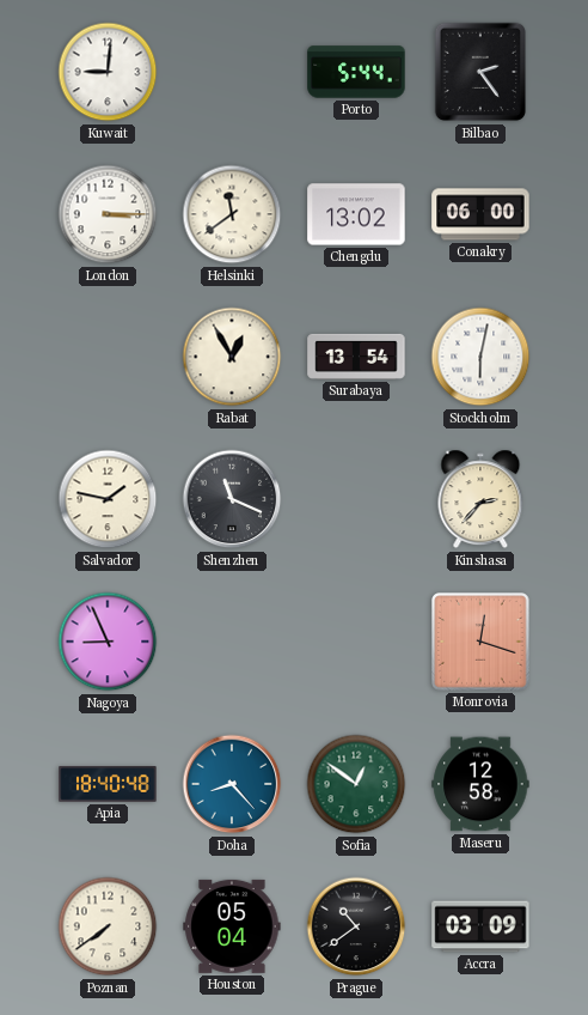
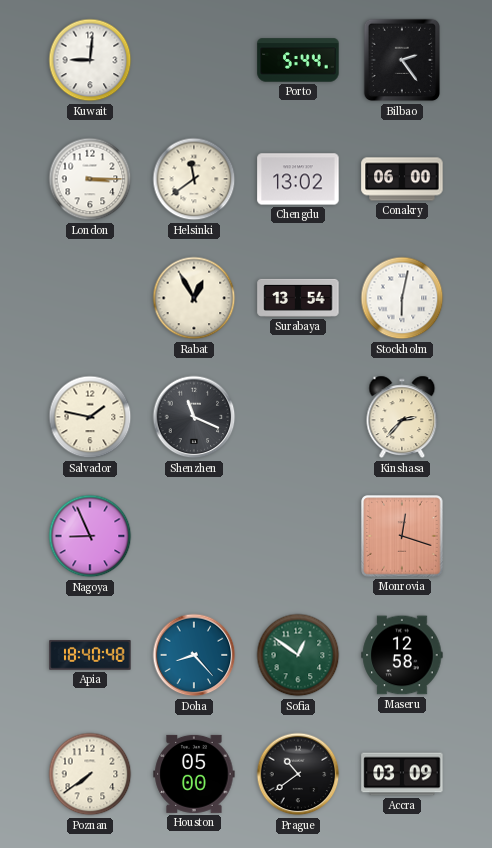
Houston: 05:04 -> 05:00
